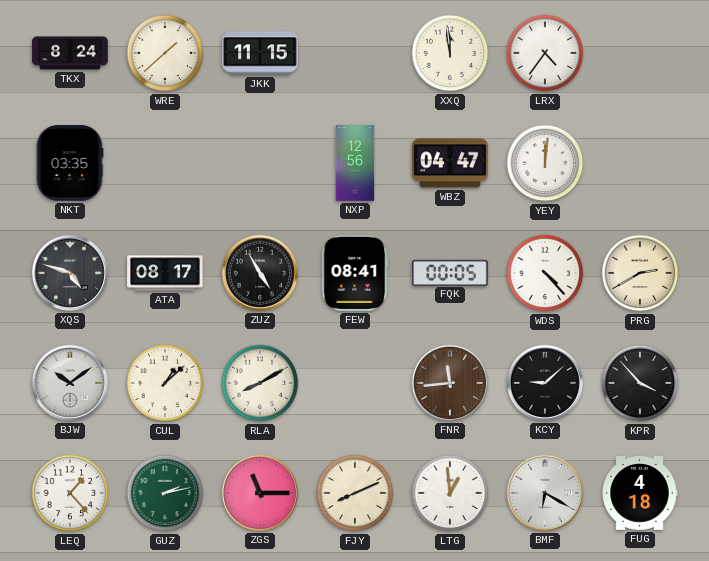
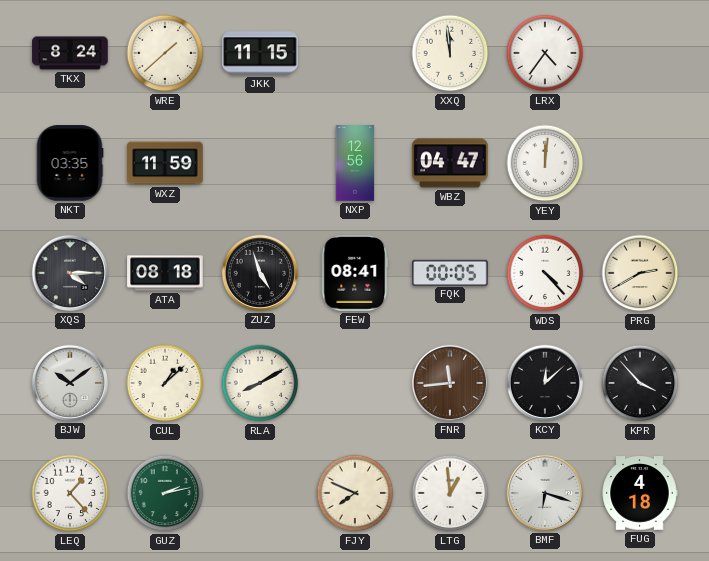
WXZ: none -> 11:59
XQS: 4:48 -> 4:15
ATA: 08:17 -> 08:18
ZUZ: 4:55 -> 4:57
KCY: 9:08 -> 12:08
ZGS: 11:15 -> none
FJY: 8:11 -> 7:49
BMF: 6:20 -> 6:18
